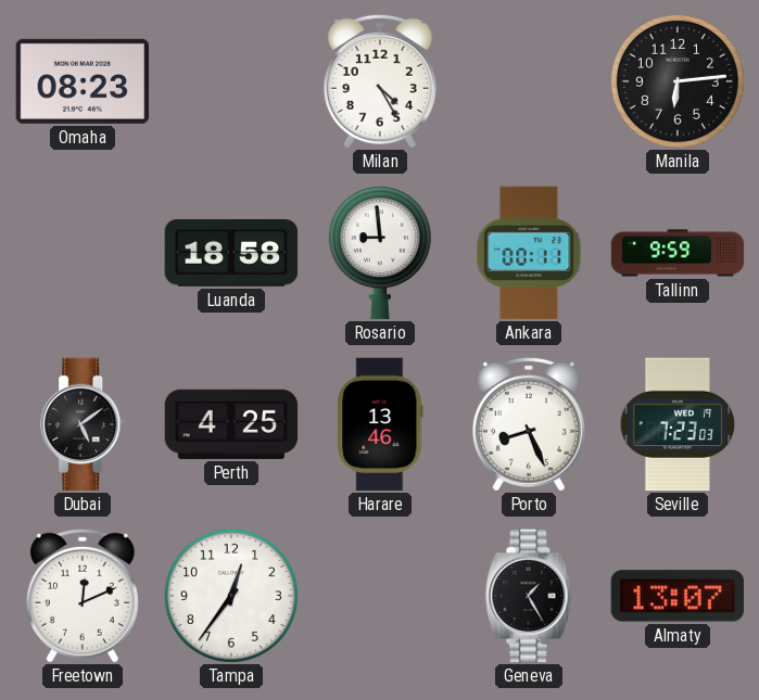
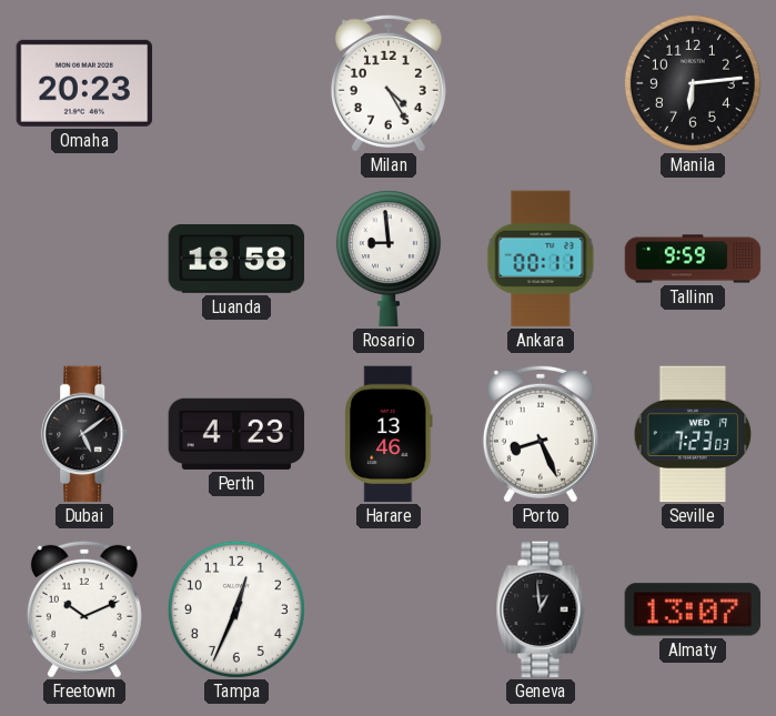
Omaha: 08:23 -> 20:23
Perth: 4:25 -> 4:23
Freetown: 12:11 -> 10:11
Tampa: 12:36 -> 12:34
Geneva: 1:25 -> 12:59
